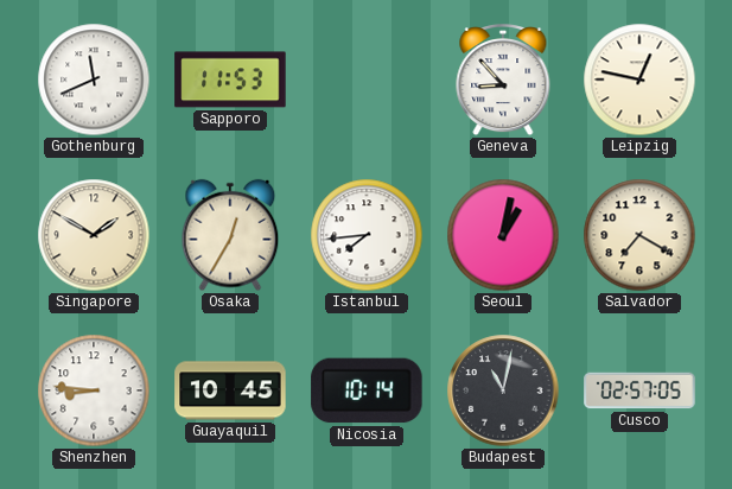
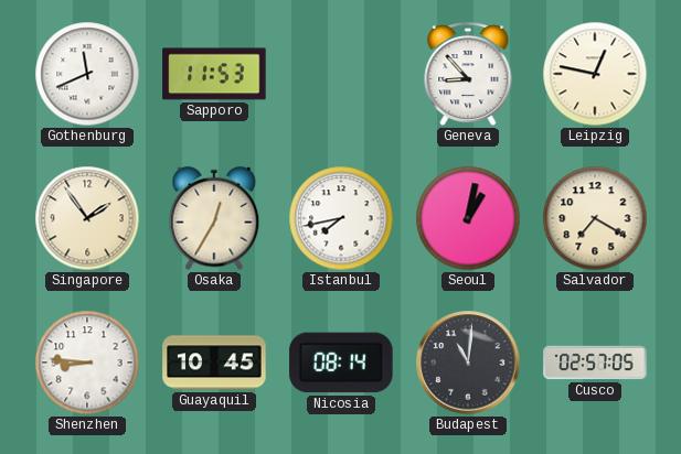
Singapore: 1:50 -> 1:54
Istanbul: 7:44 -> 7:43
Nicosia: 10:14 -> 08:14
Budapest: 11:02 -> 11:01
